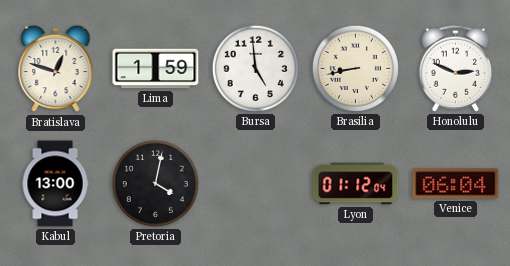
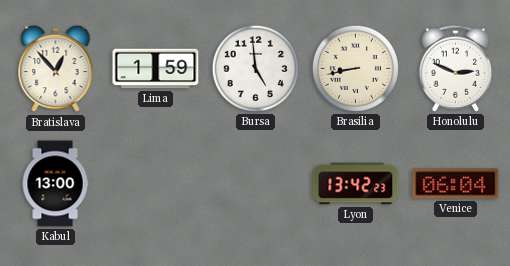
Bratislava: 12:48 -> 12:53
Pretoria: 4:02 -> none
Lyon: 01:12 -> 13:42
